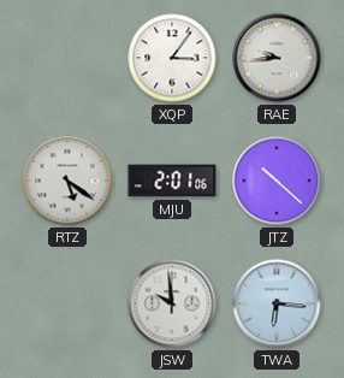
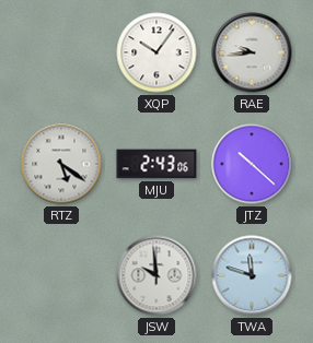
XQP: 3:06 -> 10:06
MJU: 2:01 -> 2:43
TWA: 6:16 -> 11:48
